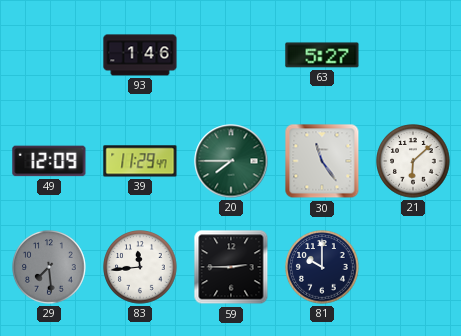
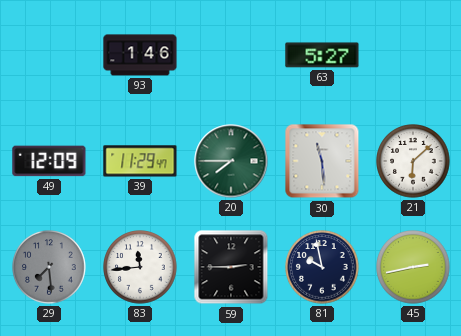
30: 11:24 -> 11:29
81: 10:00 -> 9:58
45: none -> 2:43
